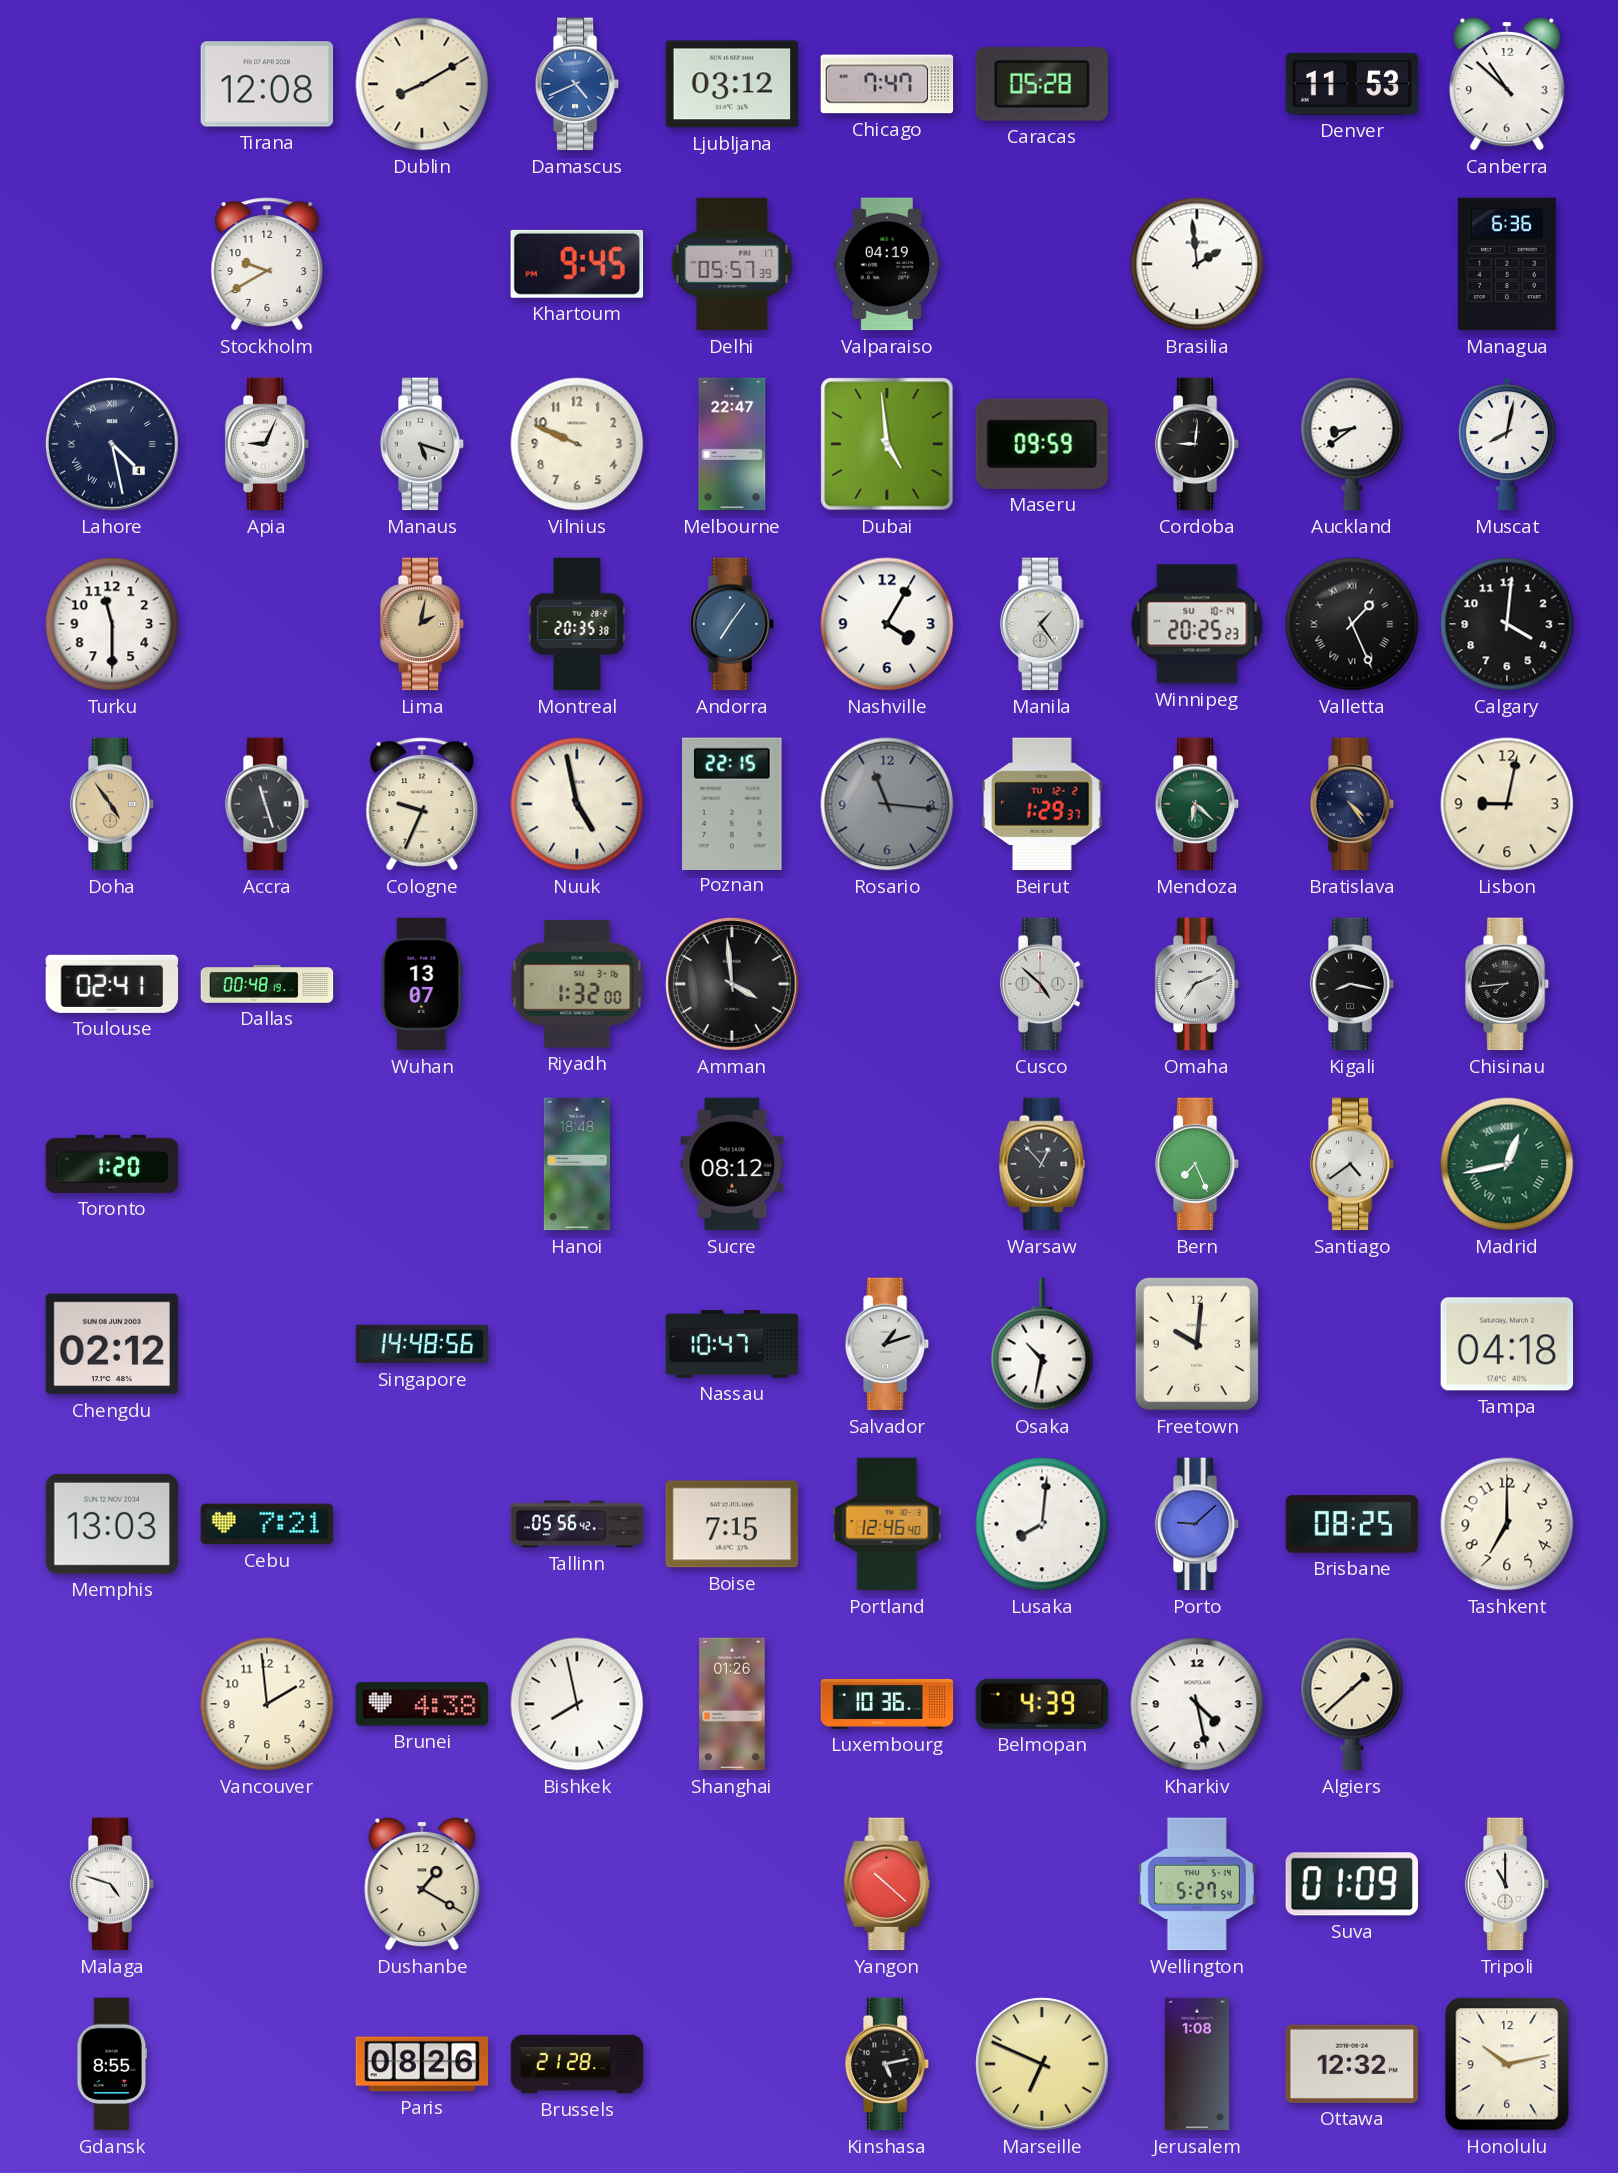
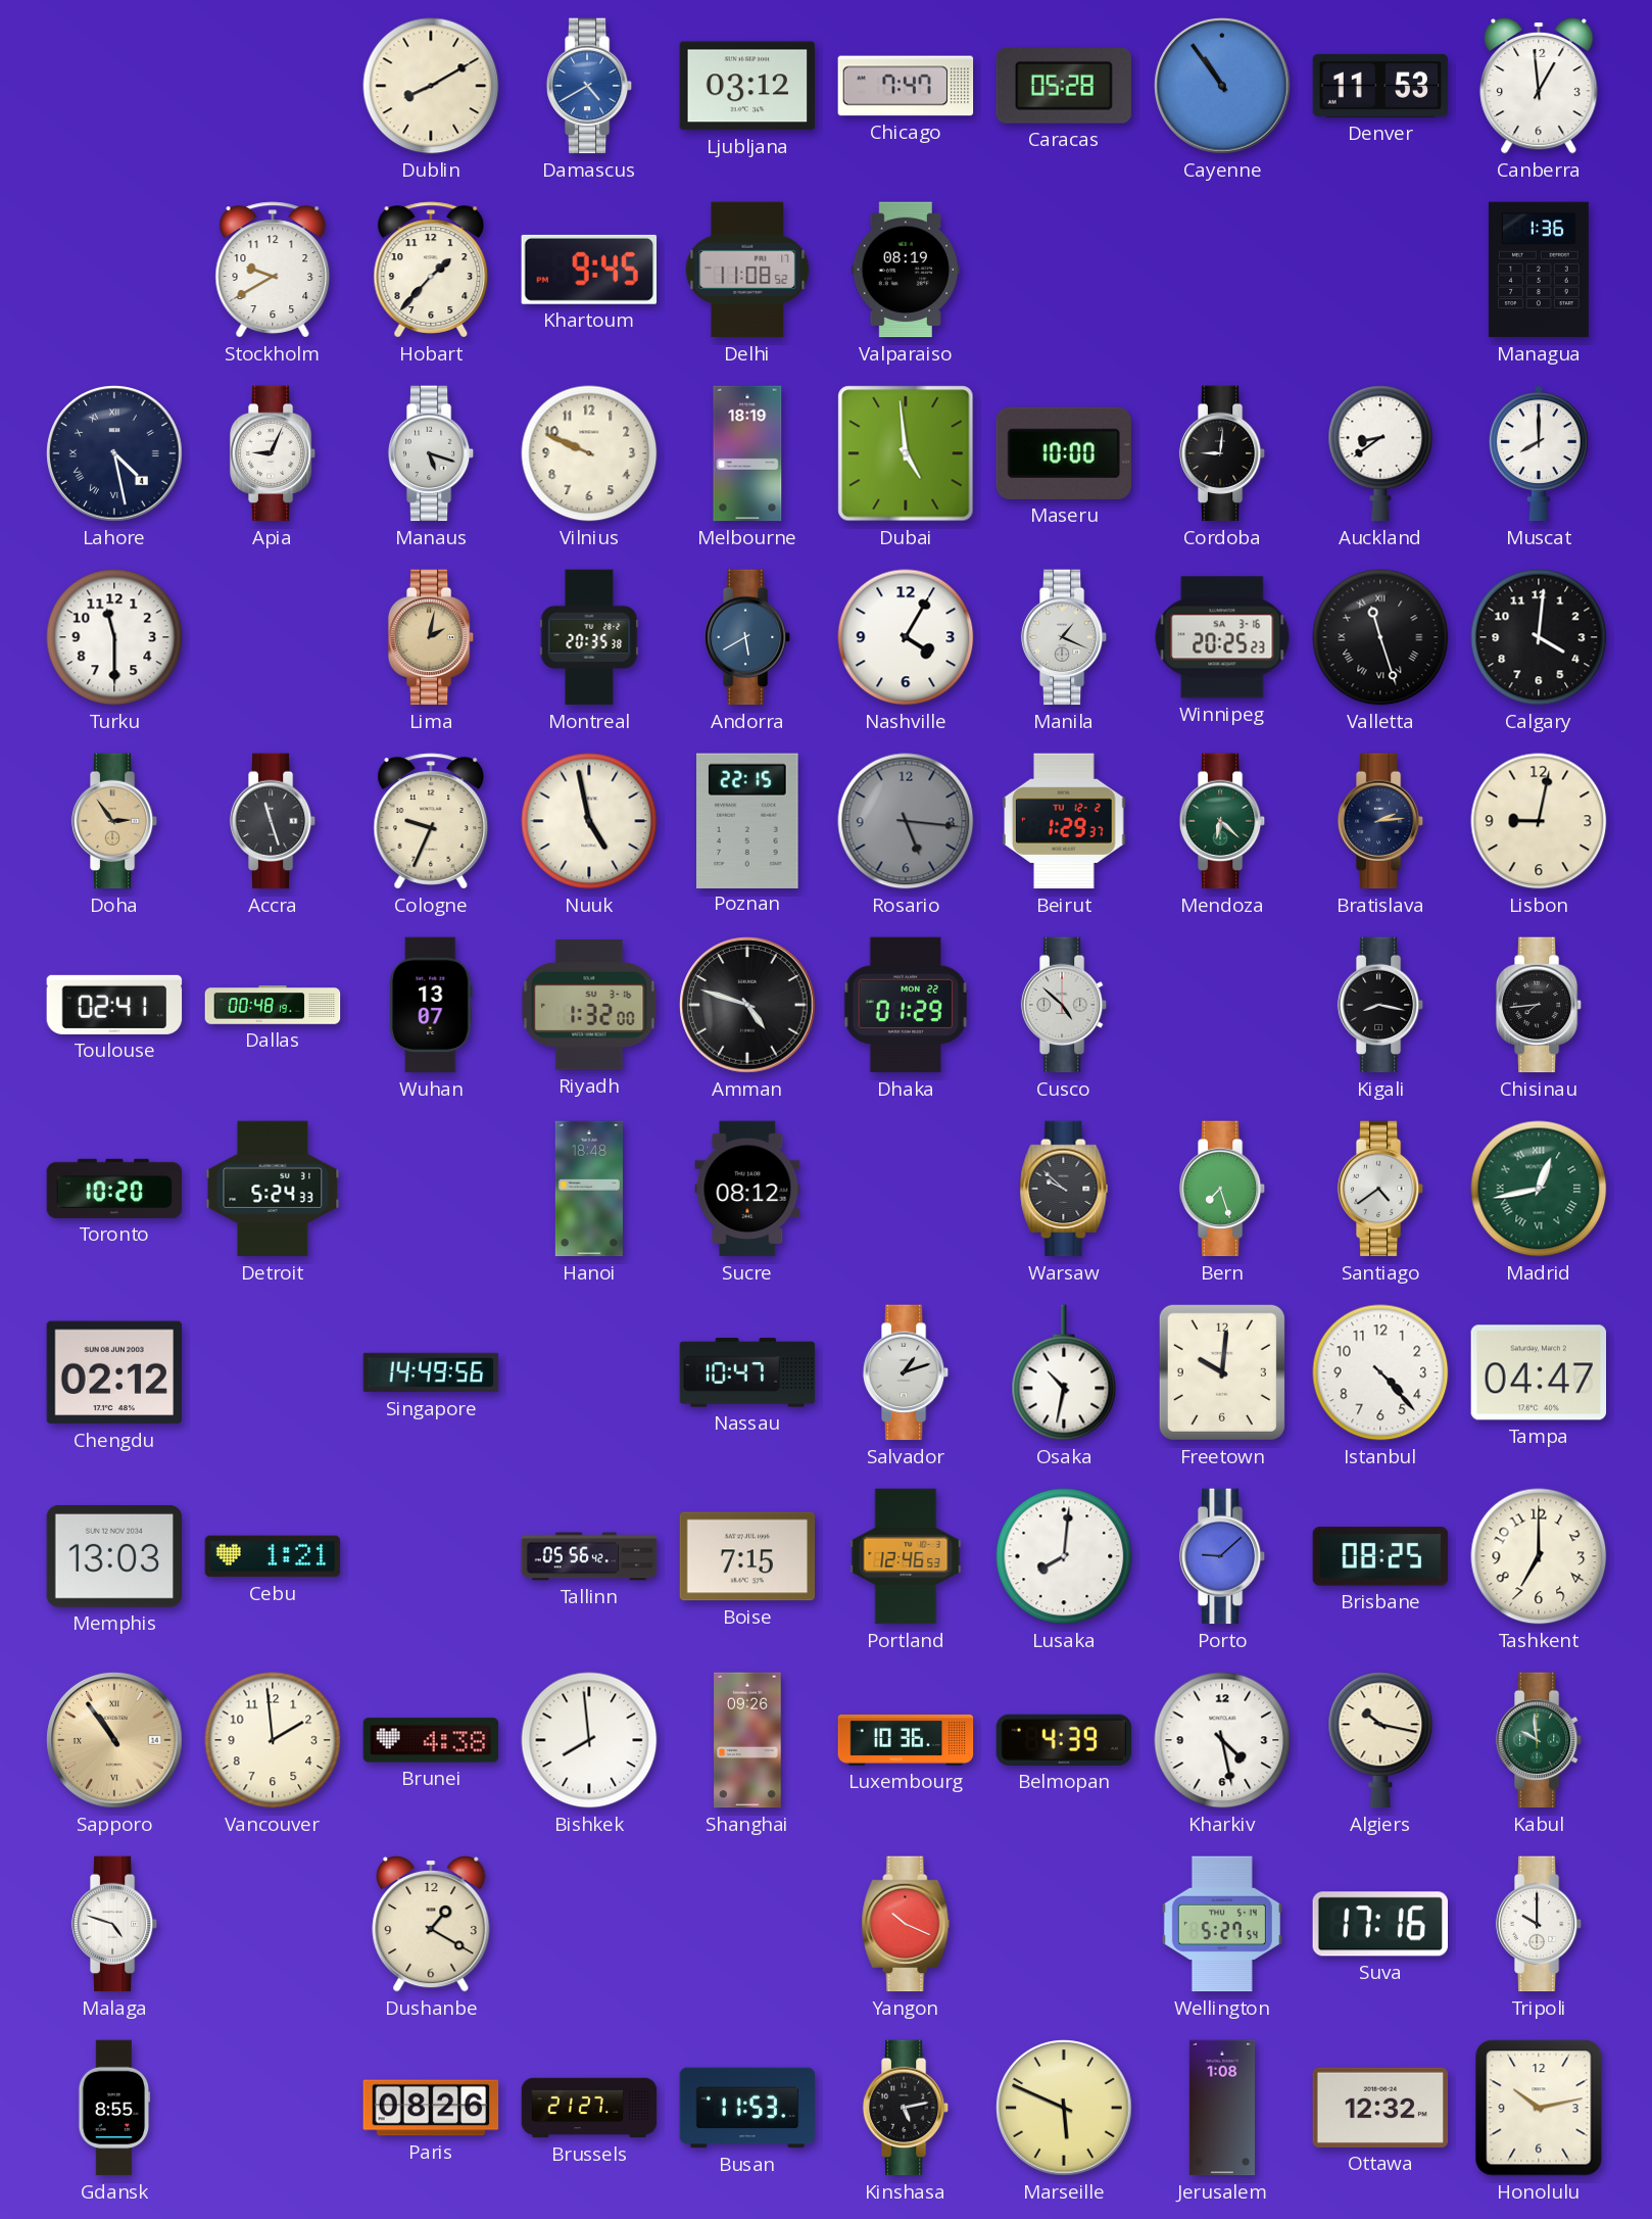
Tirana: 12:08 -> none
Damascus: 4:41 -> 4:40
Cayenne: none -> 10:54
Canberra: 10:52 -> 12:59
Hobart: none -> 1:37
Delhi: 05:57 -> 11:08
Valparaiso: 04:19 -> 08:19
Brasilia: 1:59 -> none
Managua: 6:36 -> 1:36
Melbourne: 22:47 -> 18:19
Maseru: 09:59 -> 10:00
Muscat: 8:02 -> 8:00
Andorra: 7:06 -> 5:40
Manila: 1:24 -> 1:19
Winnipeg date: SU 10-14 -> SA 3-16
Valletta: 1:26 -> 11:27
Doha: 4:54 -> 2:54
Rosario: 11:16 -> 5:16
Bratislava: 4:24 -> 2:14
Amman: 3:59 -> 4:48
Dhaka: none -> 01:29
Omaha: 7:11 -> none
Toronto: 1:20 -> 10:20
Detroit: none -> 5:24
Warsaw: 12:53 -> 9:52
Bern: 7:26 -> 7:27
Singapore: 14:48 -> 14:49
Istanbul: none -> 4:23
Tampa: 04:18 -> 04:47
Cebu: 7:21 -> 1:21
Portland: 12:46:40 -> 12:46:53
Sapporo: none -> 10:54
Bishkek: 7:58 -> 7:59
Shanghai: 01:26 -> 09:26
Algiers: 1:38 -> 10:17
Kabul: none -> 9:59
Yangon: 10:22 -> 10:19
Suva: 01:09 -> 17:16
Tripoli: 11:00 -> 10:00
Brussels: 21:28 -> 21:27
Busan: none -> 11:53
Marseille: 6:49 -> 5:49
